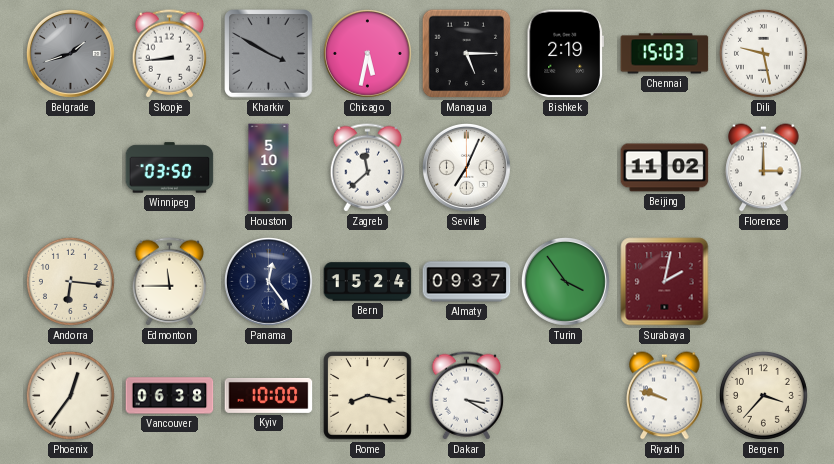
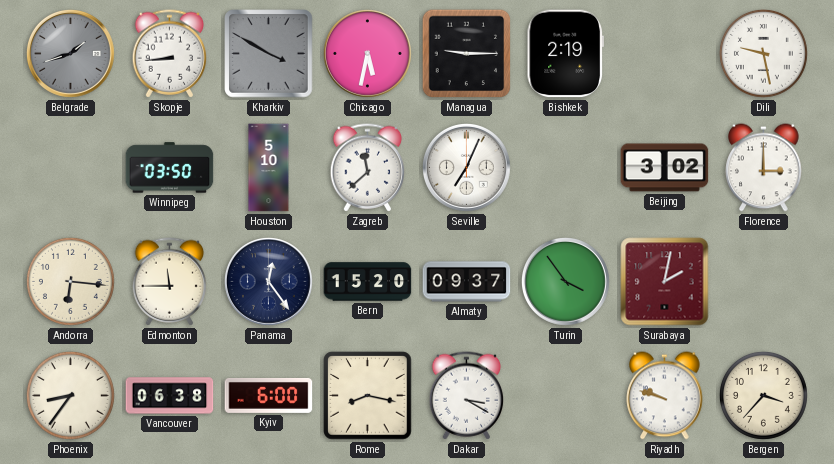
Managua: 5:15 -> 9:15
Chennai: 15:03 -> none
Beijing: 11:02 -> 3:02
Bern: 15:24 -> 15:20
Phoenix: 12:36 -> 8:36
Kyiv: 10:00 -> 6:00
